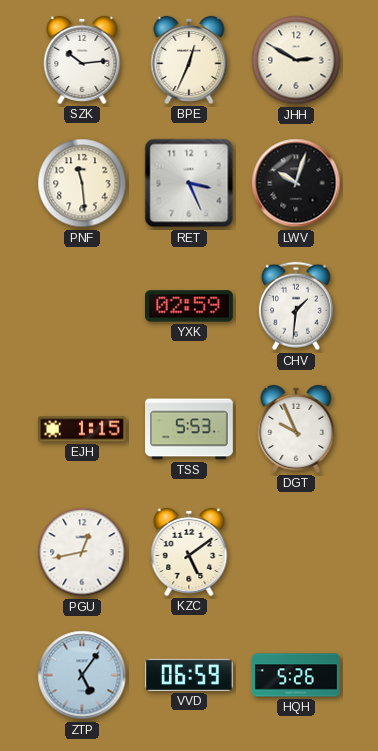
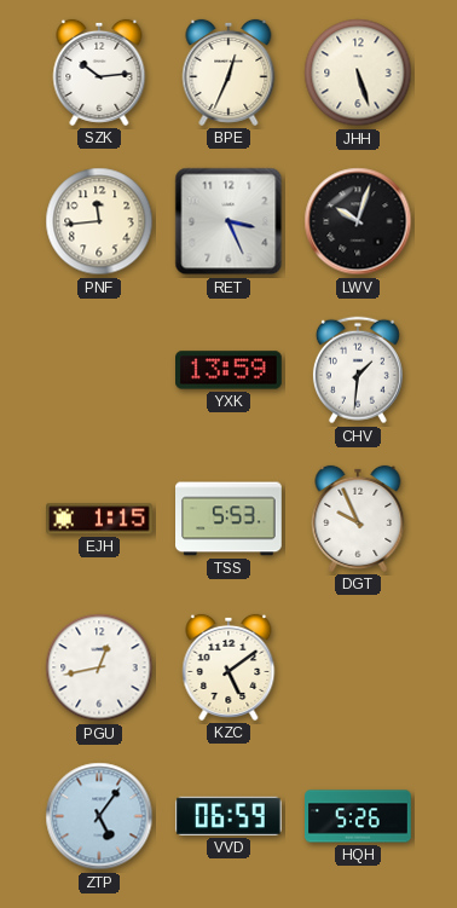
JHH: 2:50 -> 5:27
PNF: 11:29 -> 11:44
YXK: 02:59 -> 13:59
